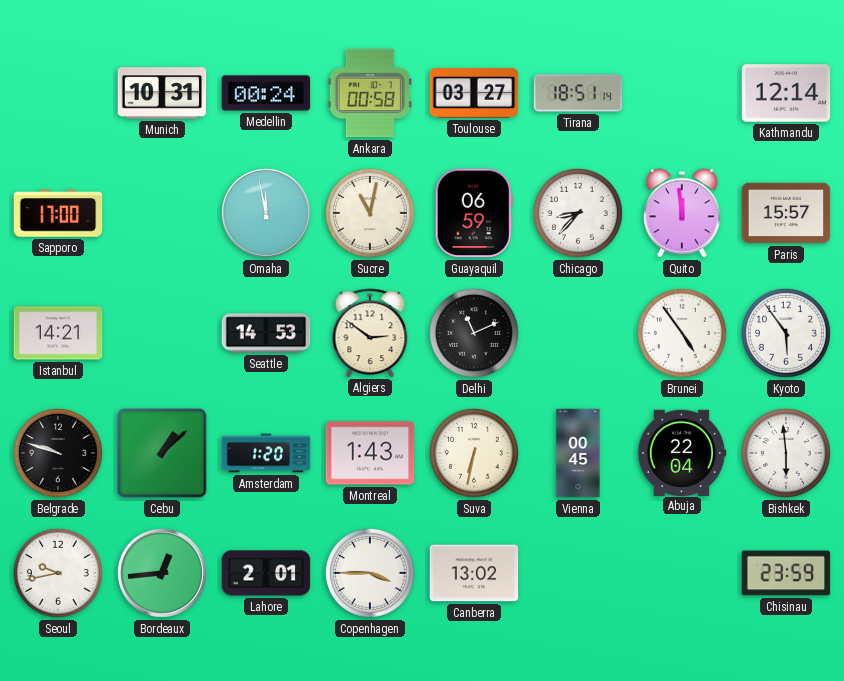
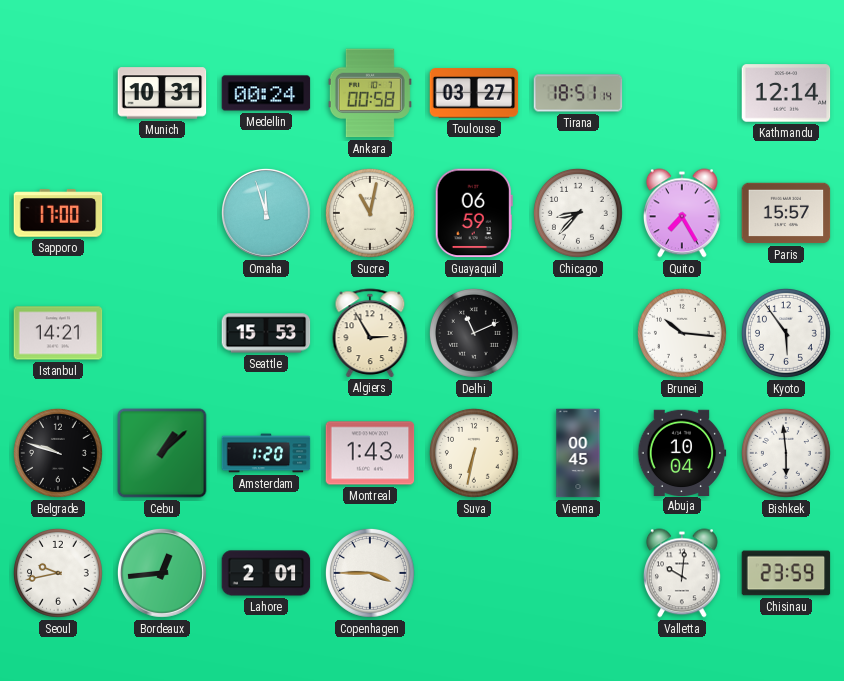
Omaha: 11:58 -> 11:57
Quito: 11:59 -> 7:25
Seattle: 14:53 -> 15:53
Algiers: 2:51 -> 2:55
Brunei: 4:54 -> 10:16
Abuja: 22:04 -> 10:04
Canberra: 13:02 -> none
Valletta: none -> 10:01
